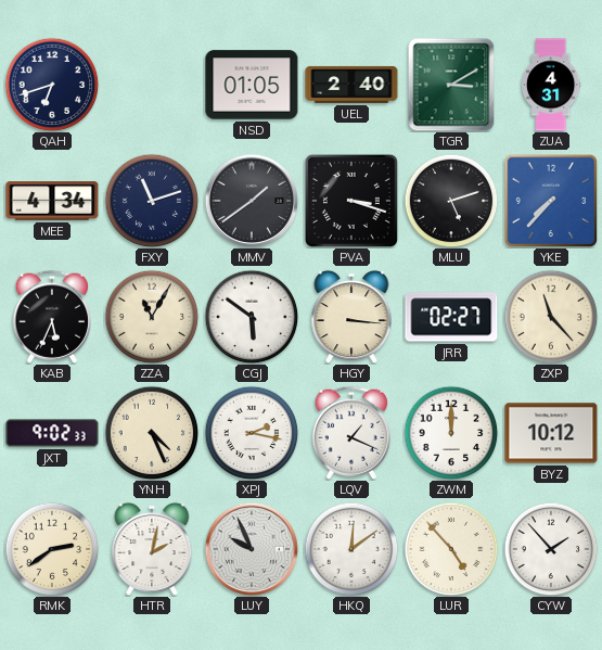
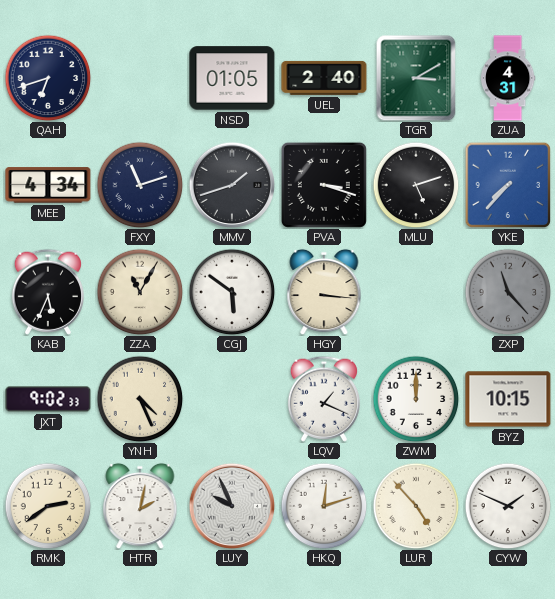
MMV: 1:39 -> 1:42
JRR: 02:27 -> none
ZXP dial: cream -> grey
XPJ: 2:17 -> none
BYZ: 10:12 -> 10:15
HKQ: 12:09 -> 12:12
CYW: 1:53 -> 1:49
